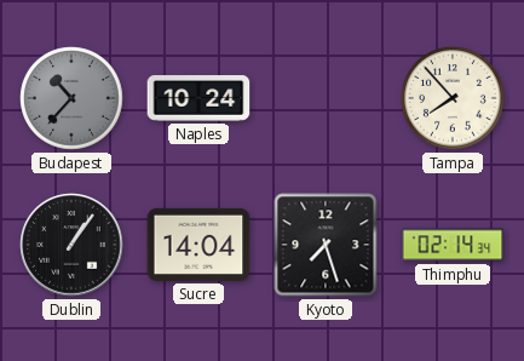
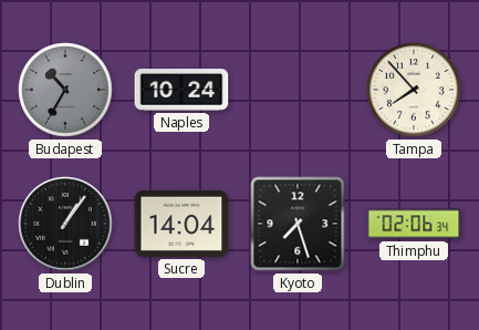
Budapest: 10:37 -> 10:35
Thimphu: 02:14 -> 02:06
